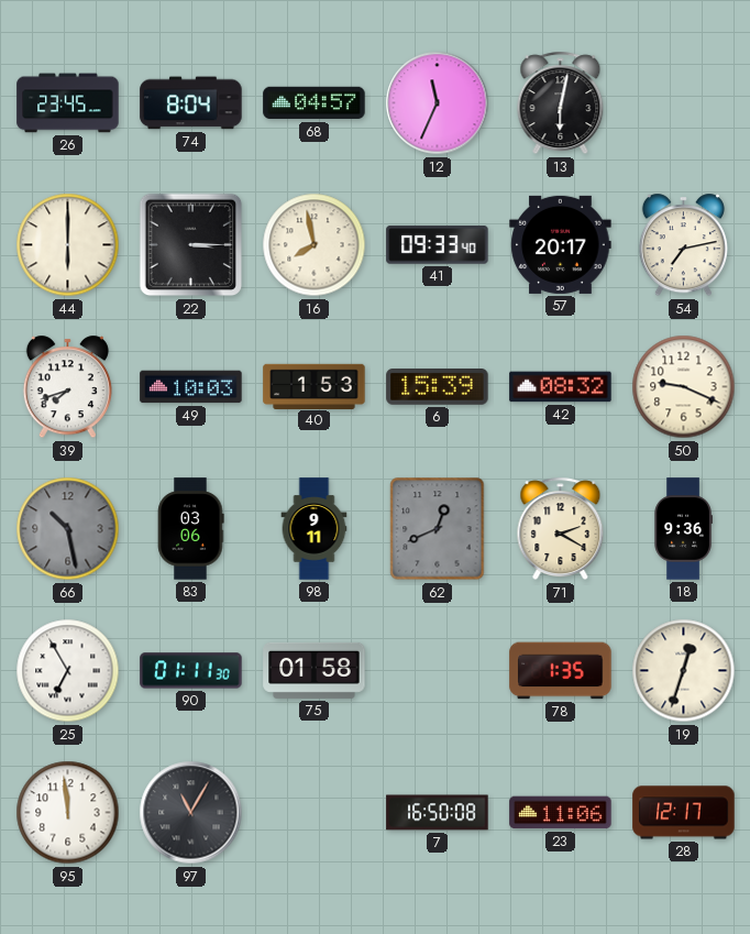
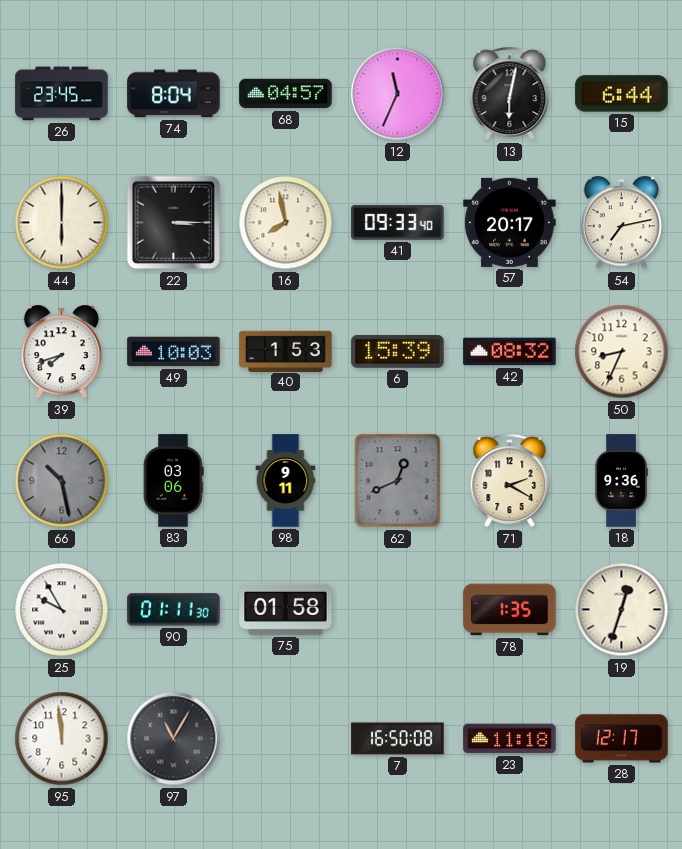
15: none -> 6:44
50: 9:19 -> 8:34
25: 6:55 -> 9:55
23: 11:06 -> 11:18
